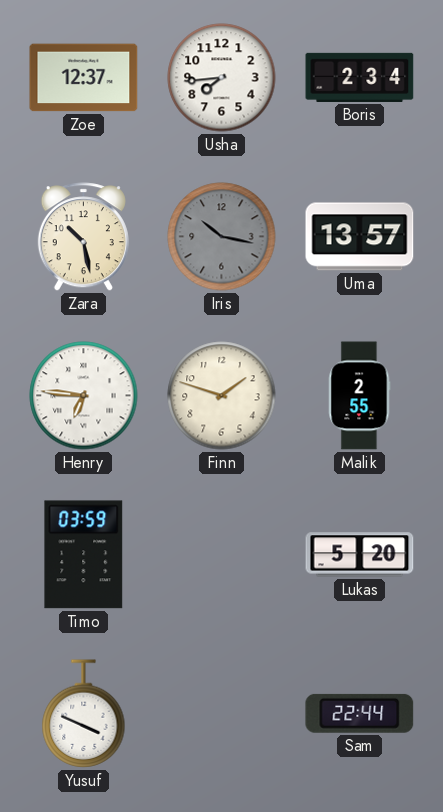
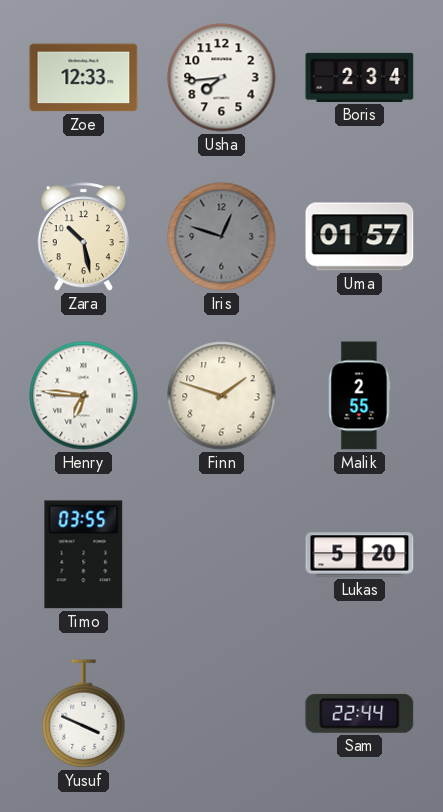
Zoe: 12:37 -> 12:33
Iris: 10:17 -> 12:48
Uma: 13:57 -> 01:57
Timo: 03:59 -> 03:55
